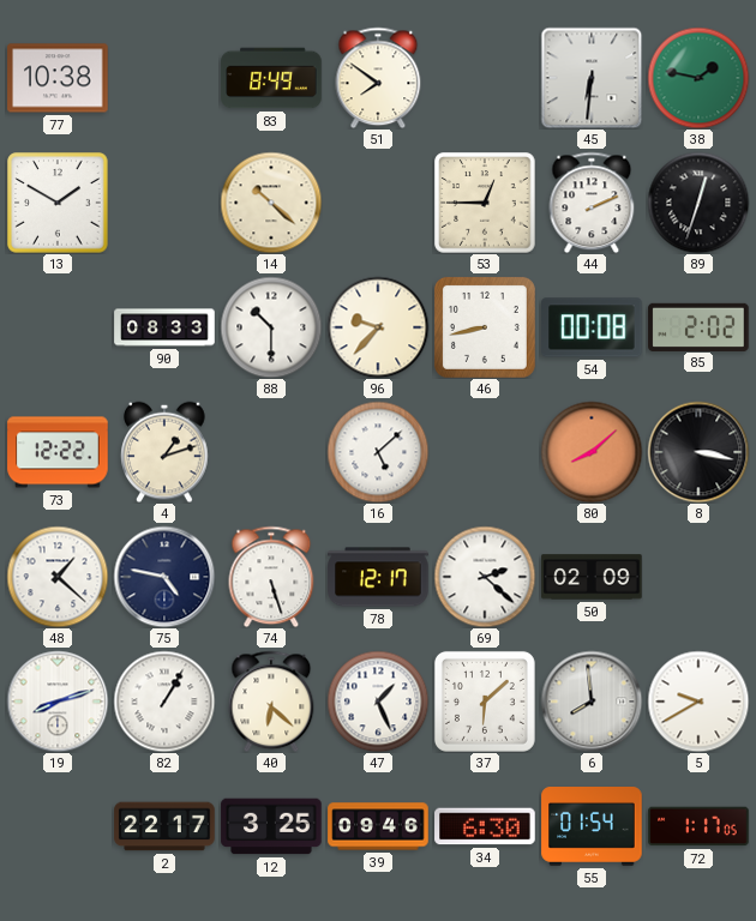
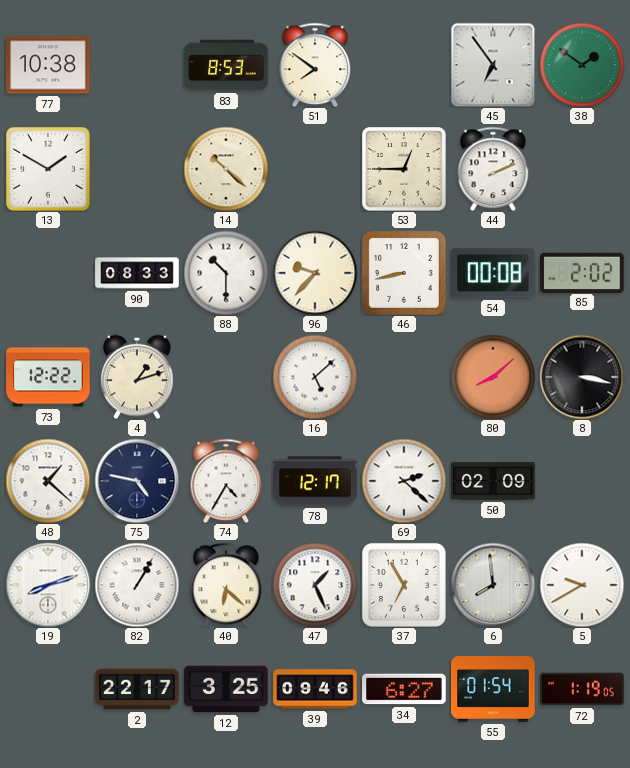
83: 8:49 -> 8:53
45: 6:31 -> 6:54
38: 1:47 -> 1:51
89: 12:33 -> none
74: 5:27 -> 4:35
37: 6:08 -> 6:55
34: 6:30 -> 6:27
72: 1:17 -> 1:19
